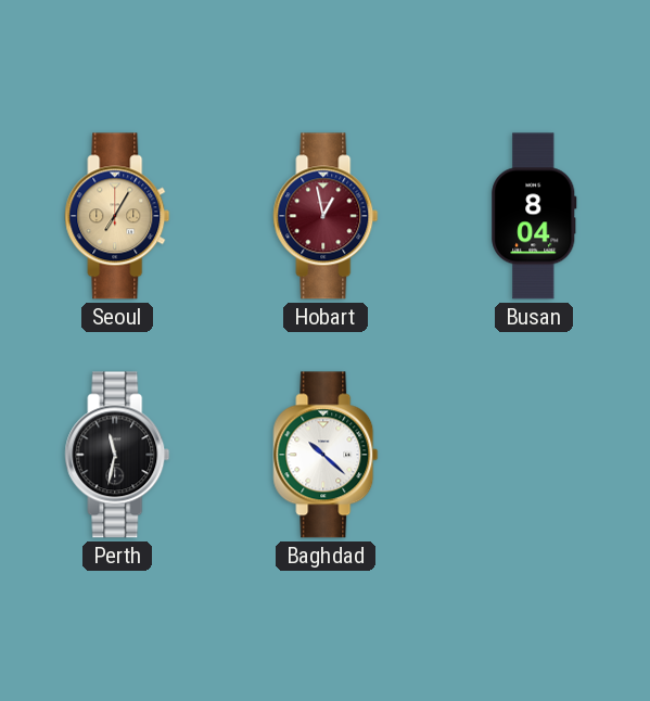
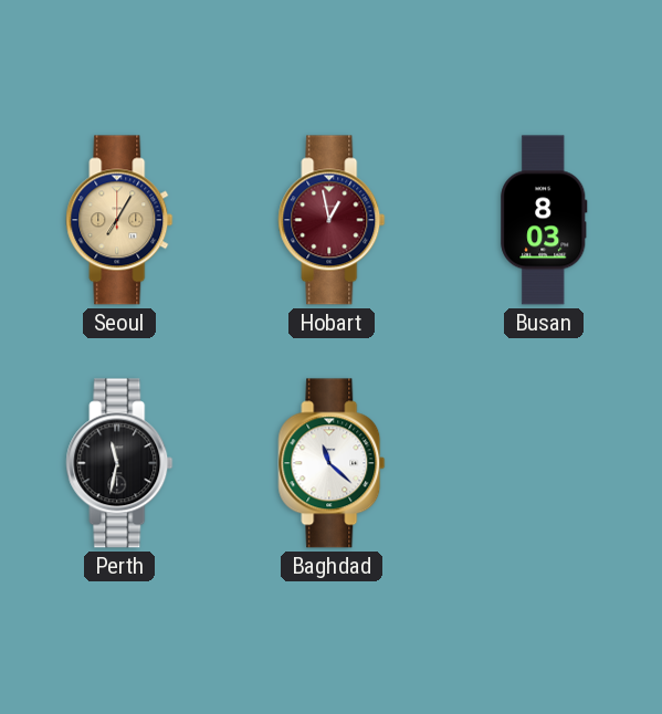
Busan: 8:04 -> 8:03
Baghdad: 10:22 -> 11:22
